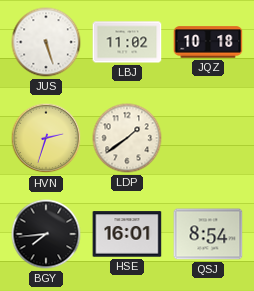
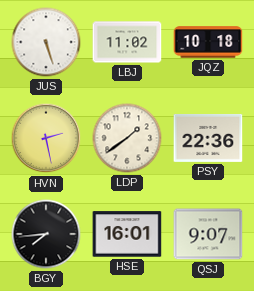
HVN: 2:33 -> 2:28
PSY: none -> 22:36
QSJ: 8:54 -> 9:07
